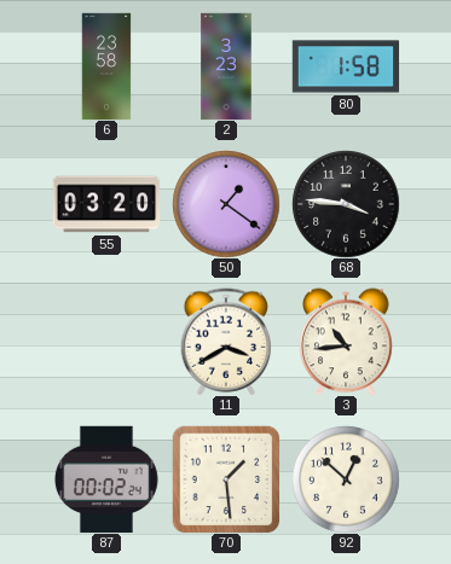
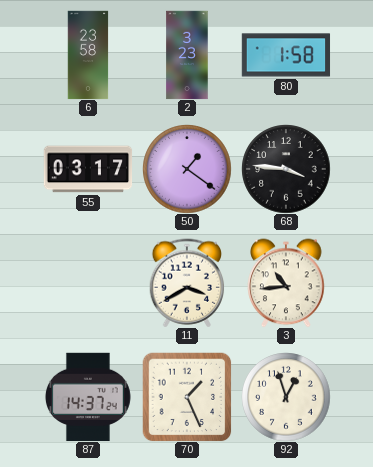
55: 03:20 -> 03:17
87: 00:02 -> 14:37
70: 1:29 -> 1:26
92: 12:52 -> 12:57
